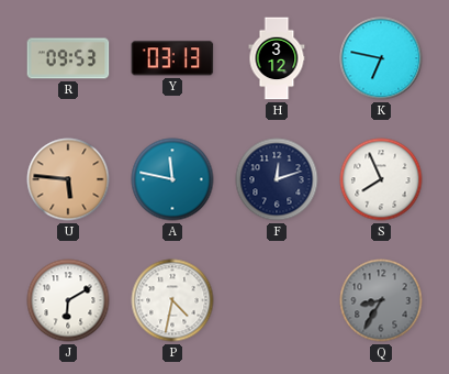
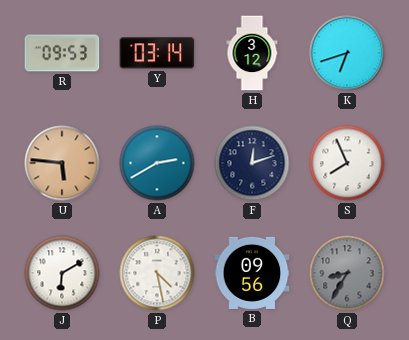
Y: 03:13 -> 03:14
K: 6:47 -> 6:42
A: 11:47 -> 2:40
P: 4:32 -> 4:28
B: none -> 09:56
